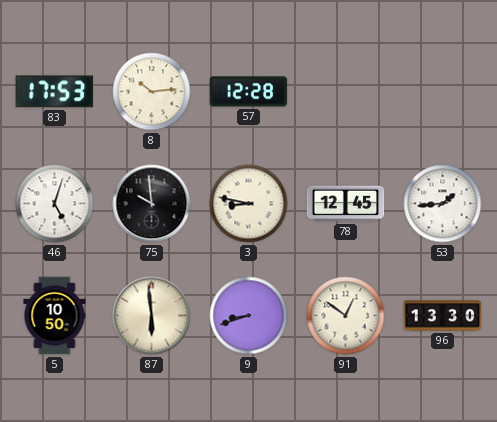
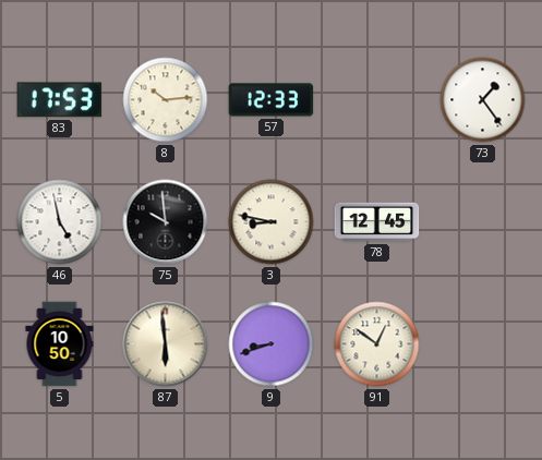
57: 12:28 -> 12:33
73: none -> 1:24
46: 5:03 -> 4:58
53: 1:44 -> none
96: 13:30 -> none
